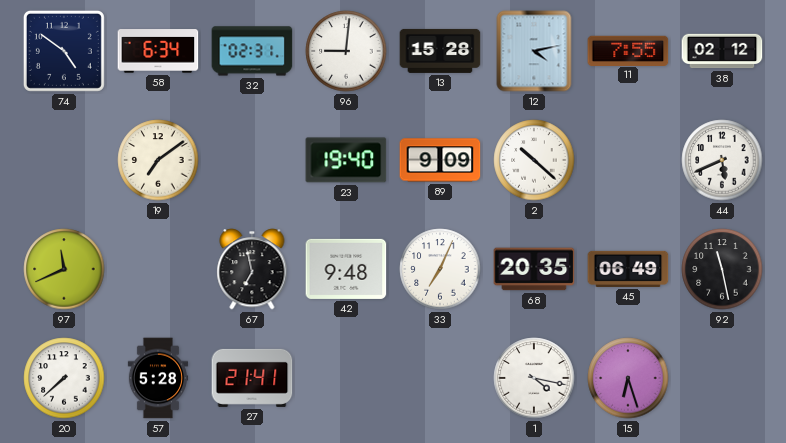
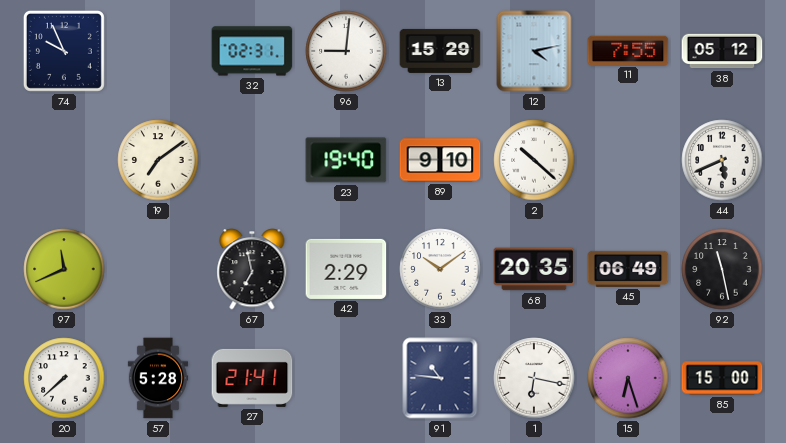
74: 4:51 -> 9:56
58: 6:34 -> none
13: 15:28 -> 15:29
38: 02:12 -> 05:12
89: 9:09 -> 9:10
42: 9:48 -> 2:29
33: 7:04 -> 10:09
91: none -> 10:46
1: 4:17 -> 6:17
85: none -> 15:00
